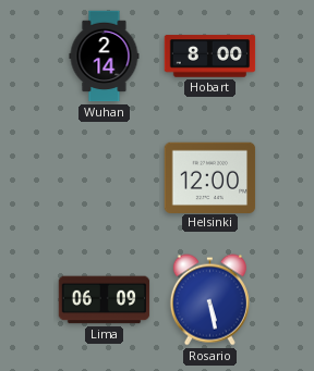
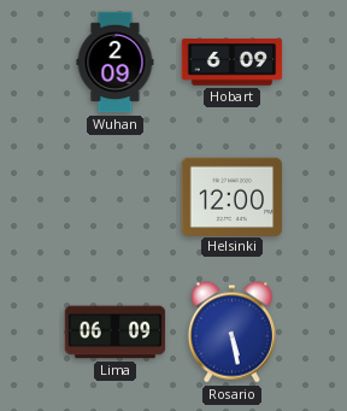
Wuhan: 2:14 -> 2:09
Hobart: 8:00 -> 6:09
